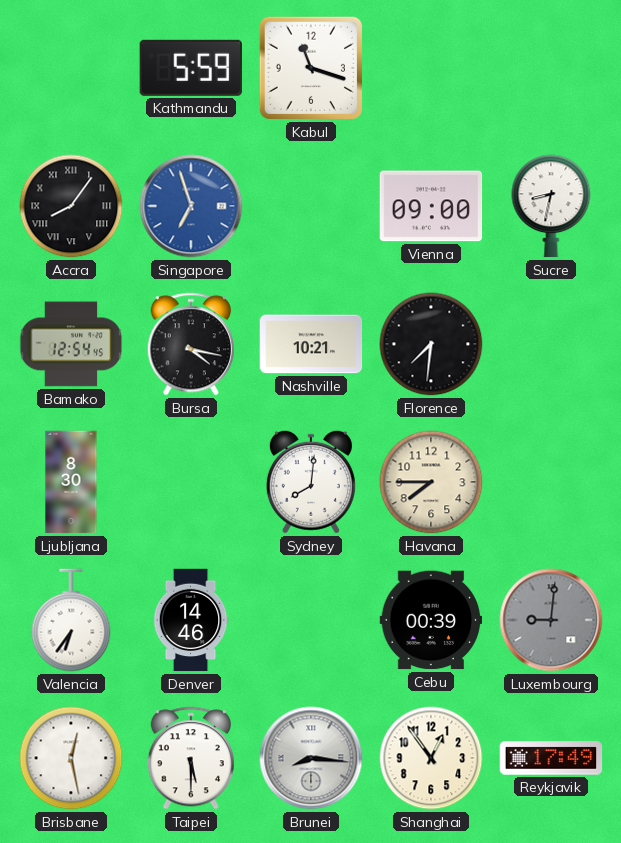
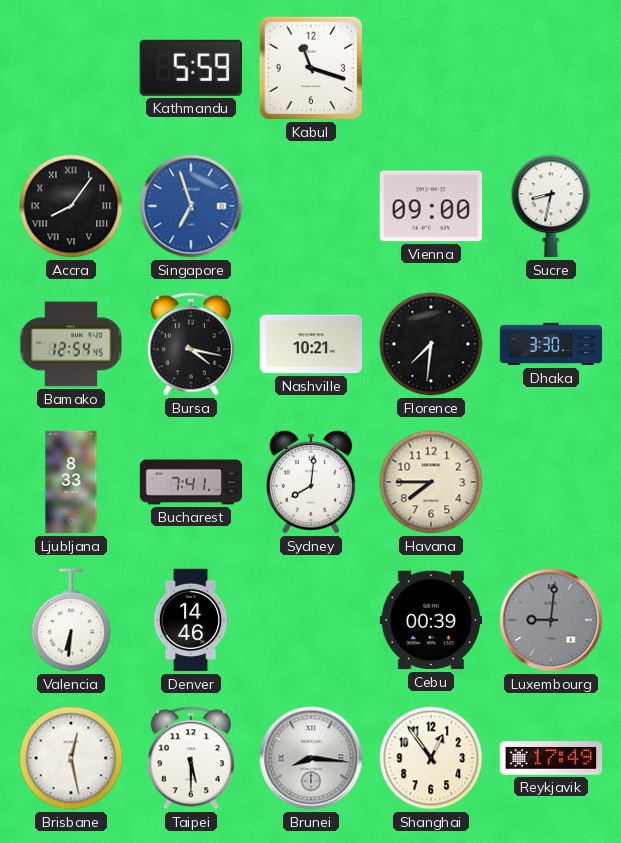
Dhaka: none -> 3:30
Ljubljana: 8:30 -> 8:33
Bucharest: none -> 7:41
Valencia: 6:36 -> 6:31
